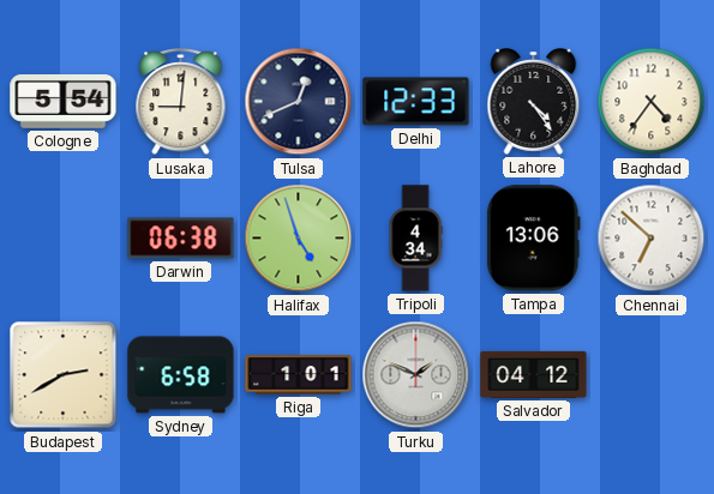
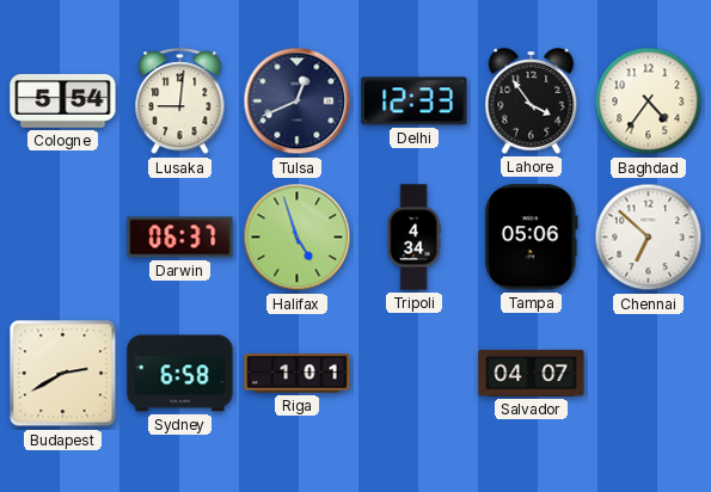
Lahore: 4:24 -> 3:54
Darwin: 06:38 -> 06:37
Tampa: 13:06 -> 05:06
Turku: 1:49 -> none
Salvador: 04:12 -> 04:07
